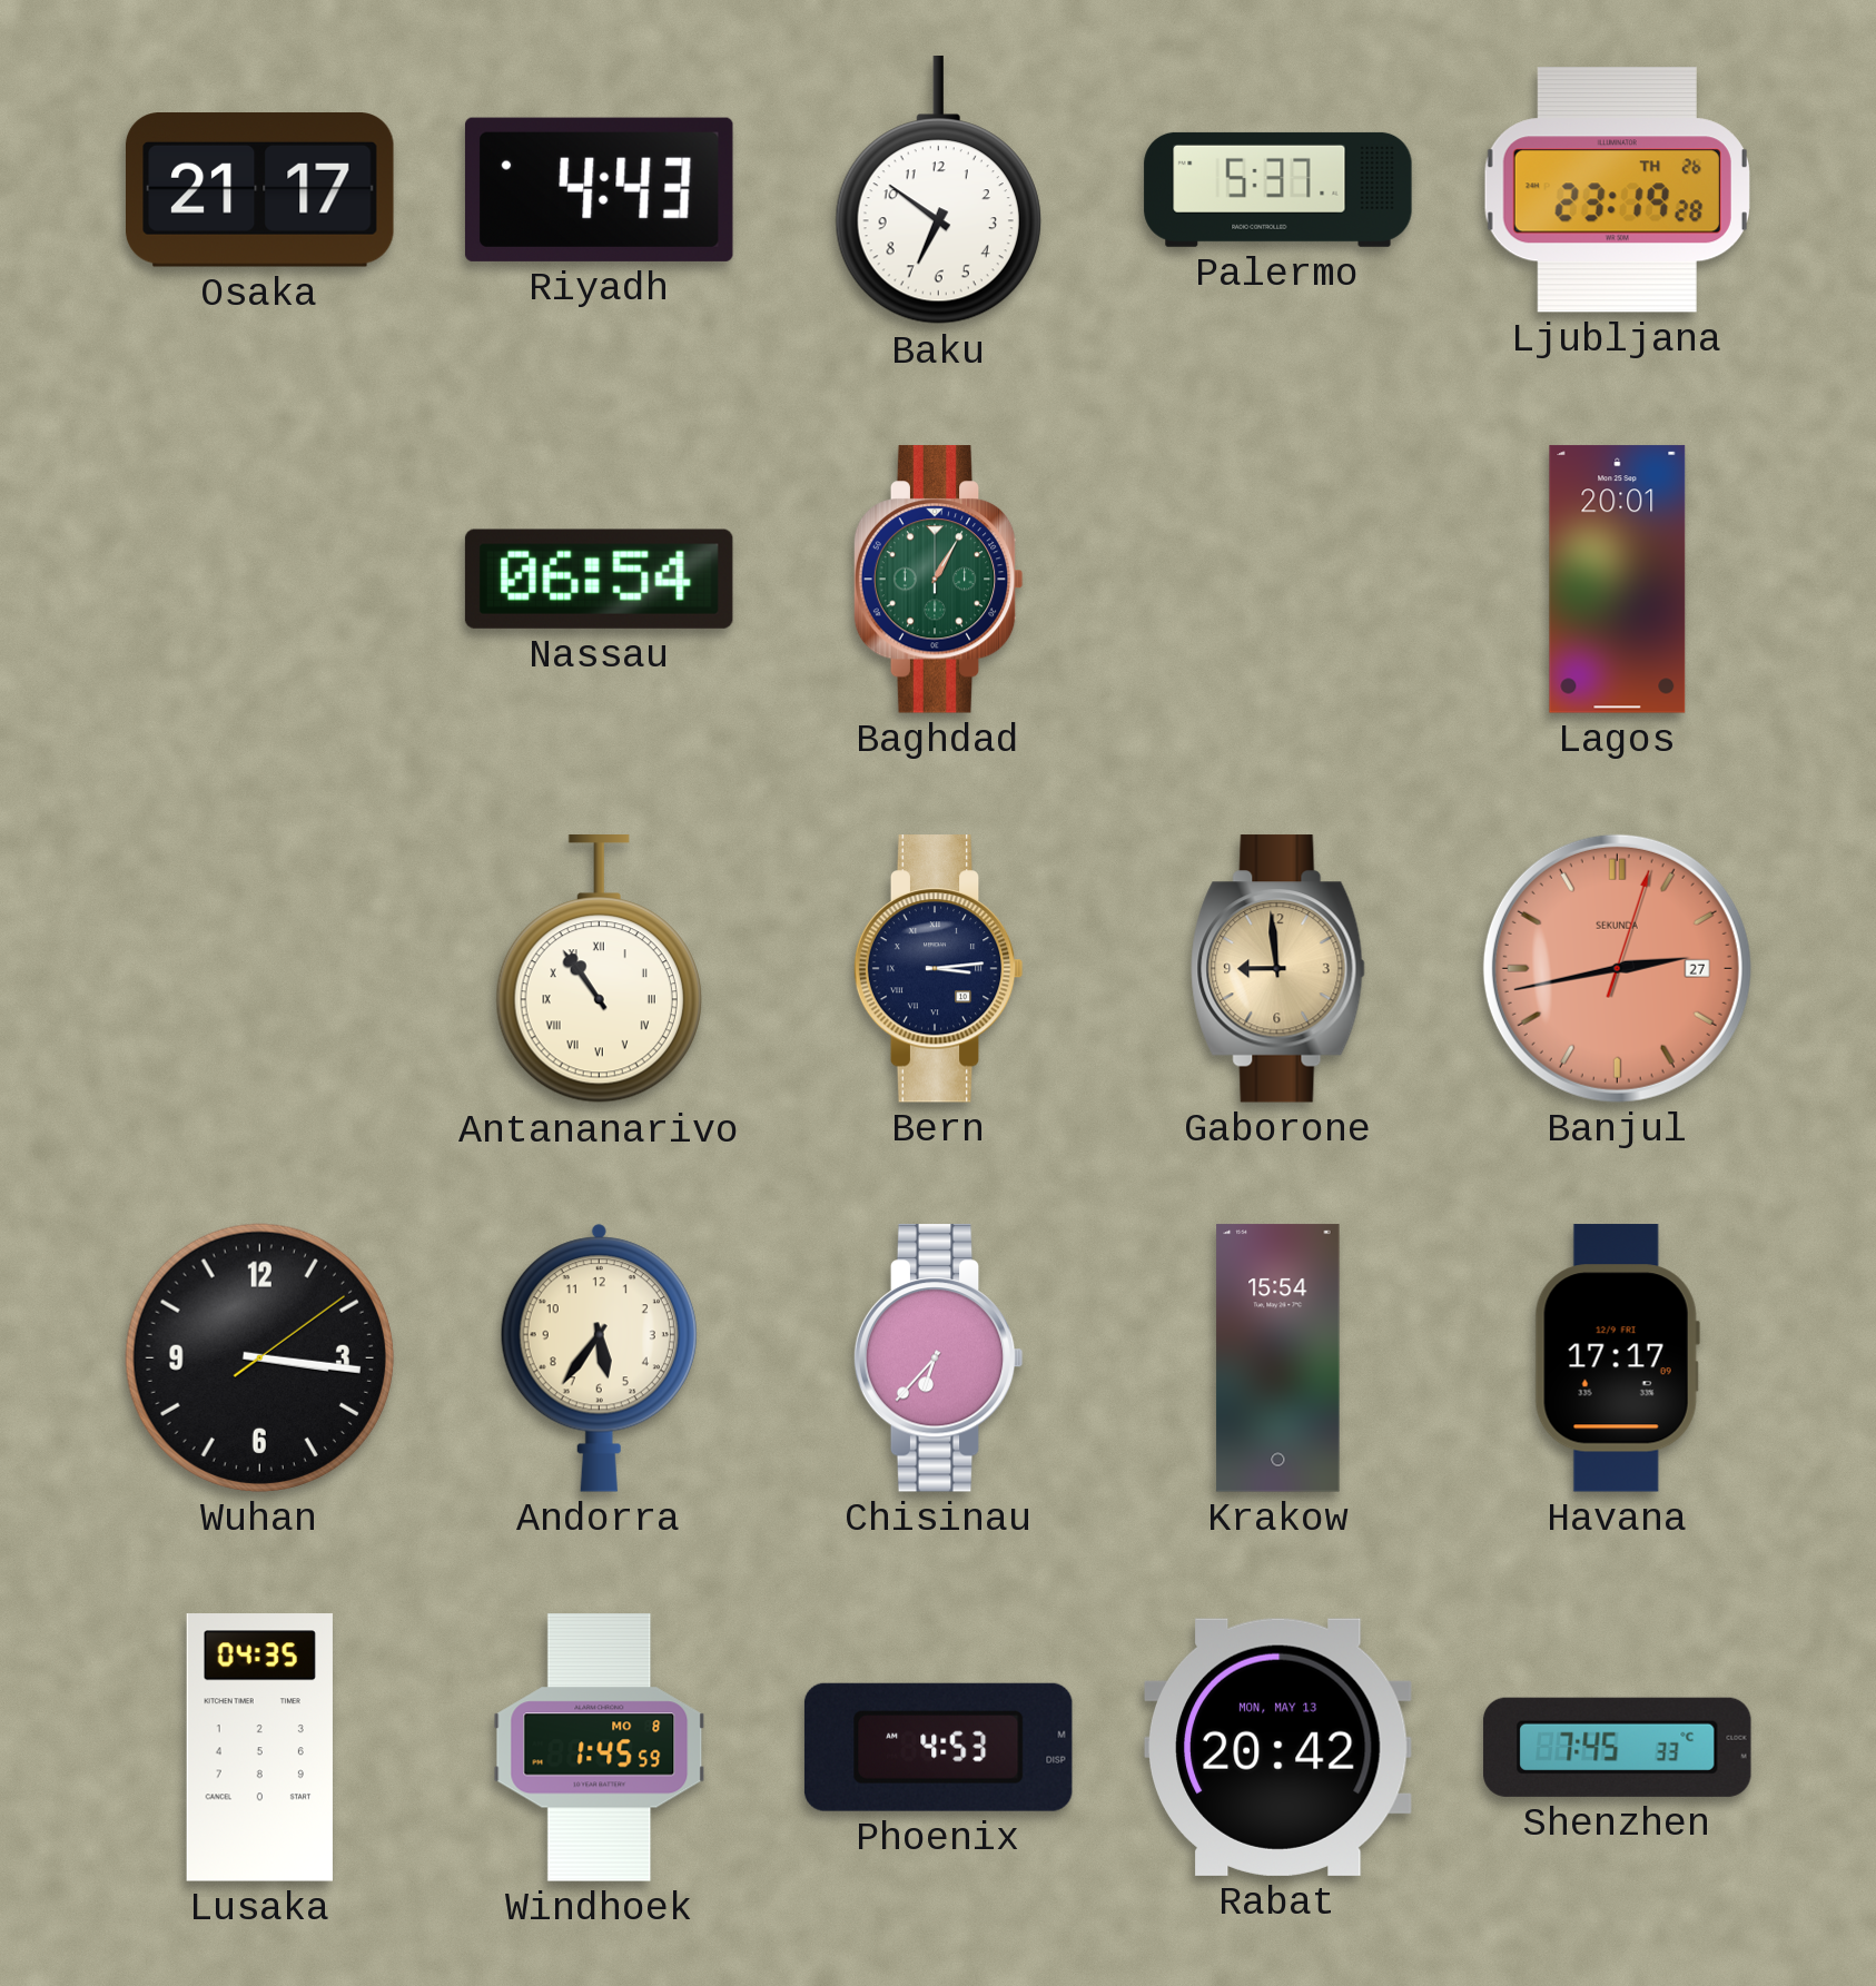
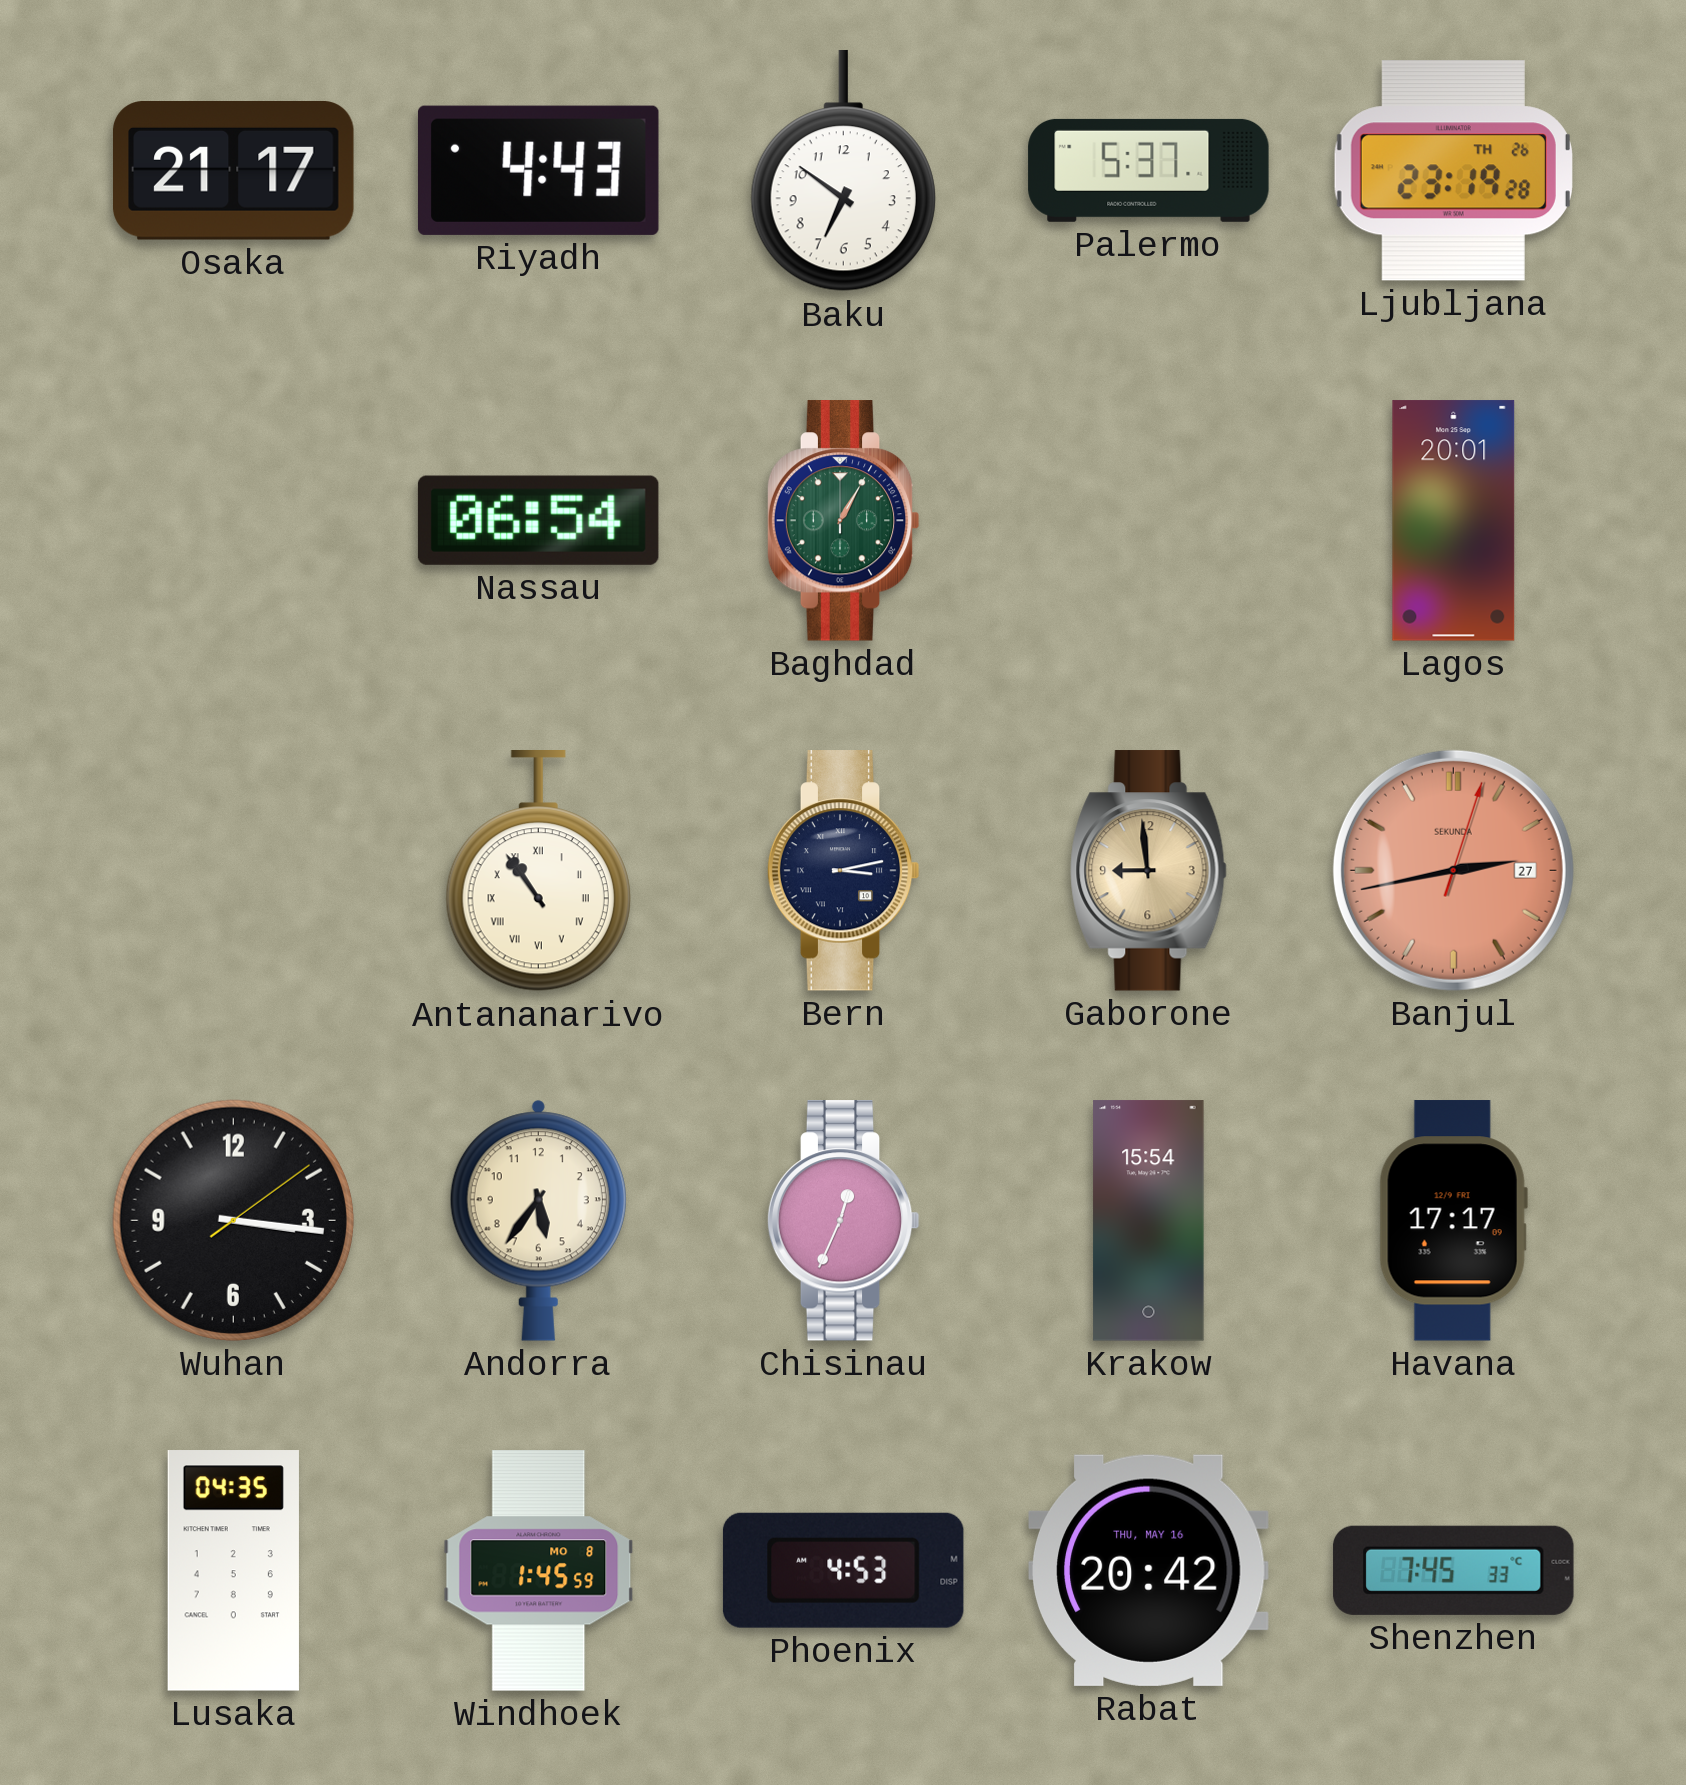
Bern: 3:14 -> 3:13
Chisinau: 6:37 -> 12:34
Rabat date: MON, MAY 13 -> THU, MAY 16
